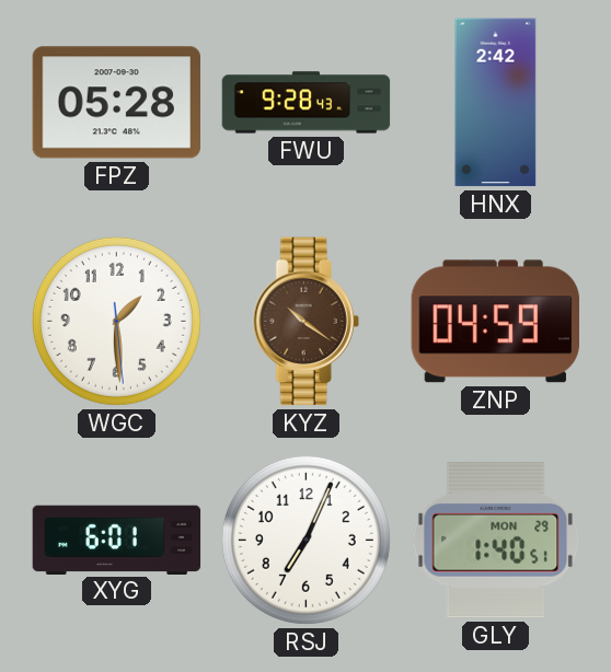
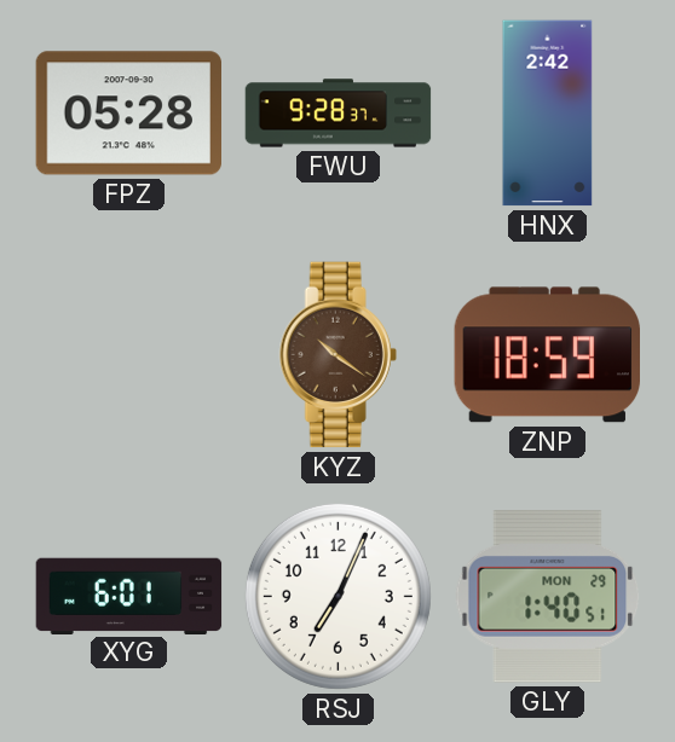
FWU: 9:28:43 -> 9:28:37
WGC: 1:29 -> none
ZNP: 04:59 -> 18:59
